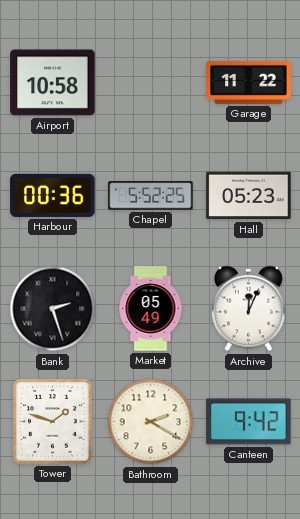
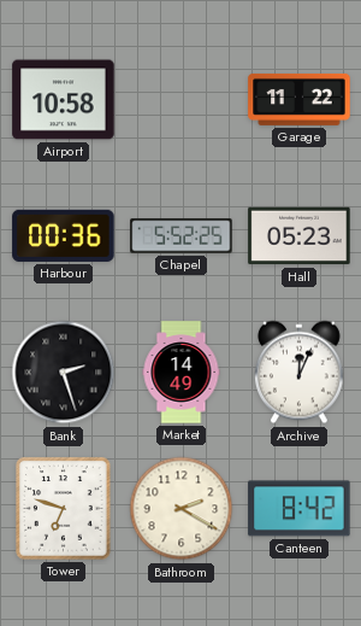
Market: 05:49 -> 14:49
Tower: 1:48 -> 6:48
Canteen: 9:42 -> 8:42
